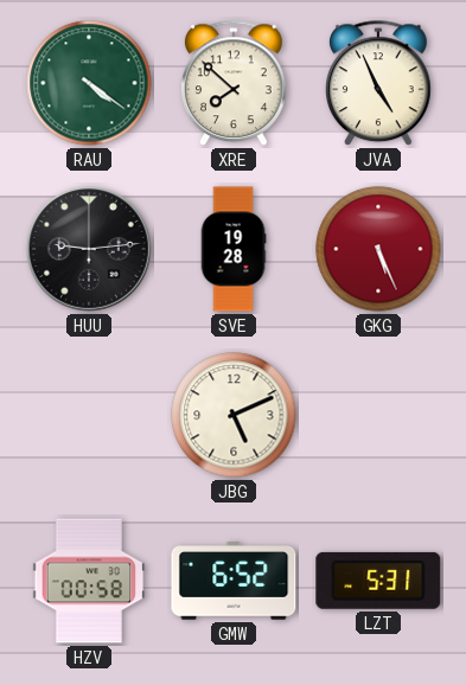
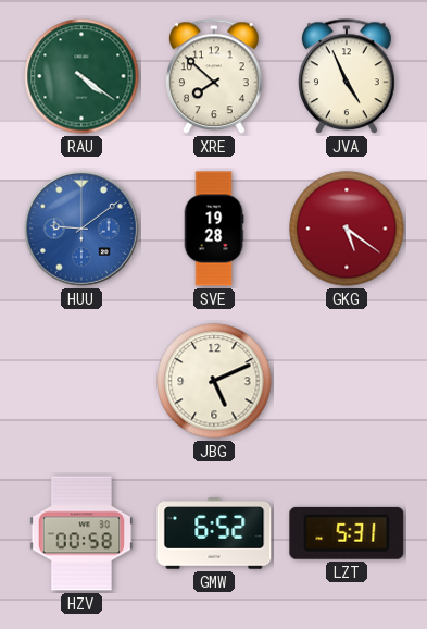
HUU: 9:14 -> 9:09
HUU dial: black -> blue
GKG: 5:26 -> 5:21
